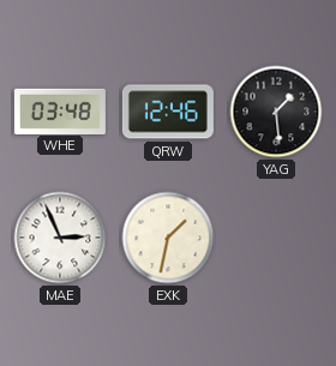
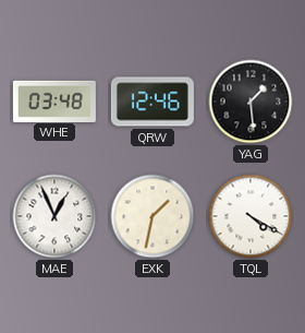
MAE: 2:56 -> 12:56
TQL: none -> 4:20
